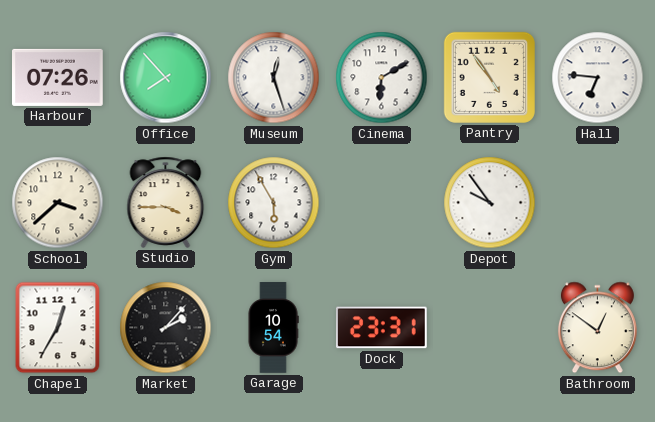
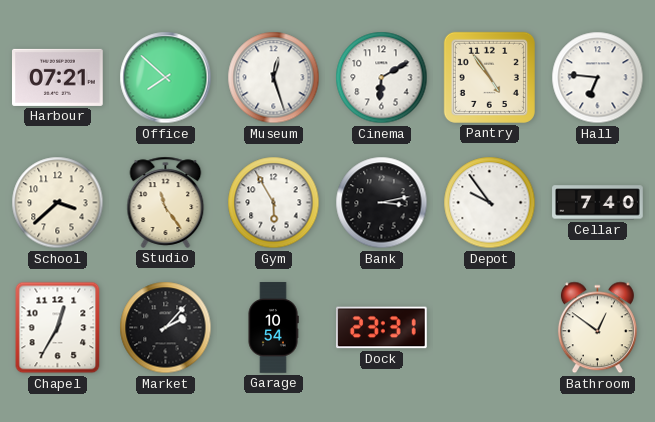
Harbour: 07:26 -> 07:21
Office: 7:53 -> 7:52
Studio: 3:45 -> 11:24
Bank: none -> 3:13
Cellar: none -> 7:40
